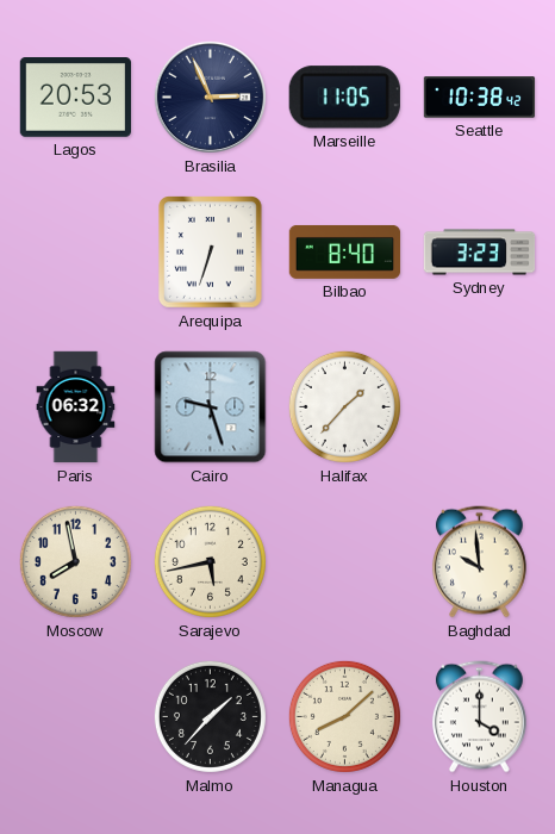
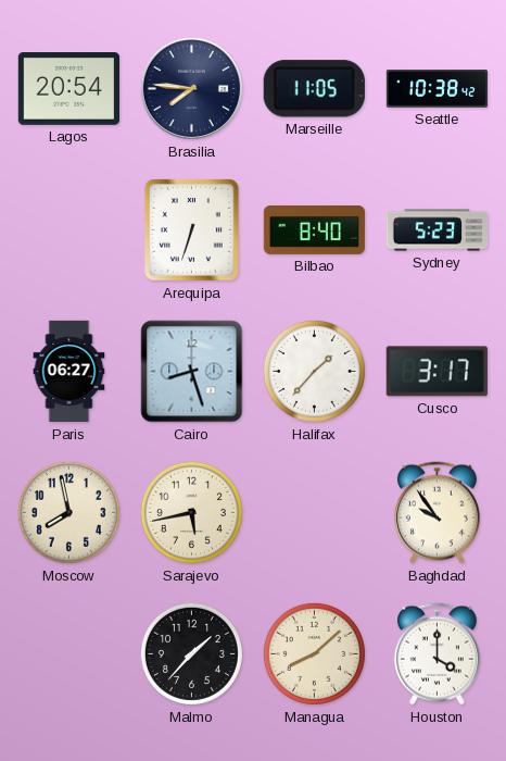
Lagos: 20:53 -> 20:54
Brasilia: 2:56 -> 7:46
Sydney: 3:23 -> 5:23
Paris: 06:32 -> 06:27
Cairo: 9:27 -> 8:27
Cusco: none -> 3:17
Baghdad: 9:59 -> 9:54
